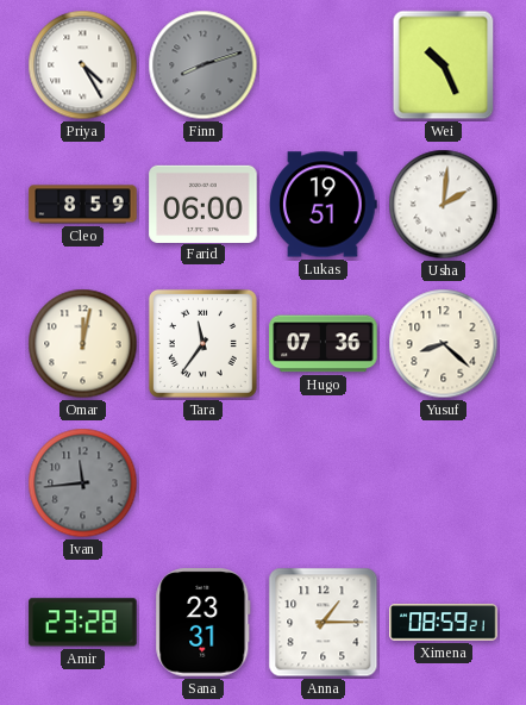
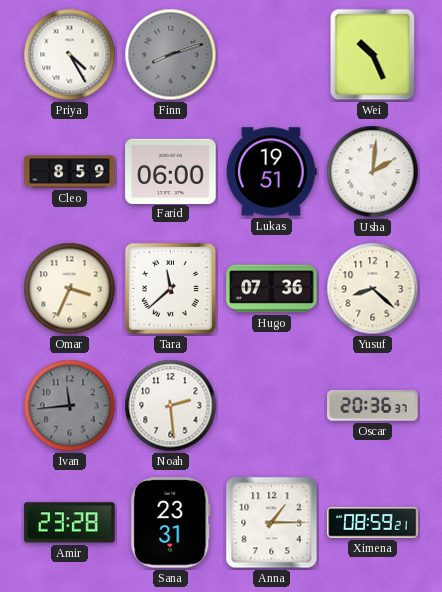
Omar: 12:02 -> 3:34
Tara: 11:36 -> 11:38
Noah: none -> 2:29
Oscar: none -> 20:36
